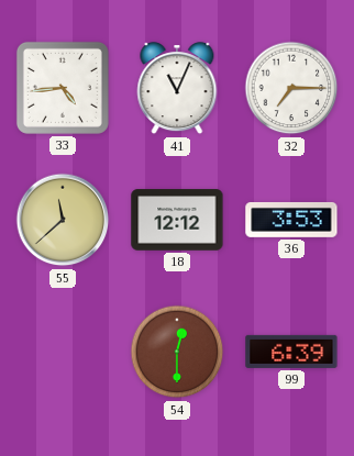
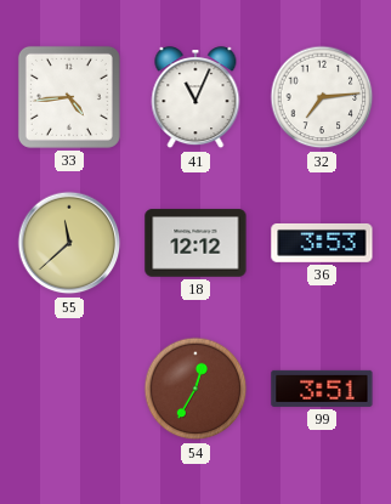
32: 7:15 -> 7:14
54: 12:30 -> 12:35
99: 6:39 -> 3:51
